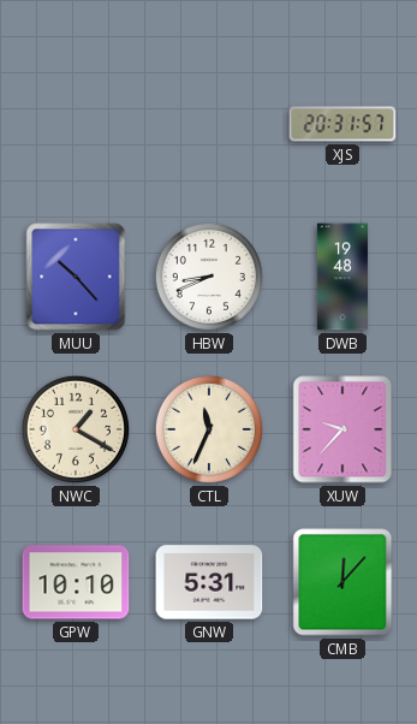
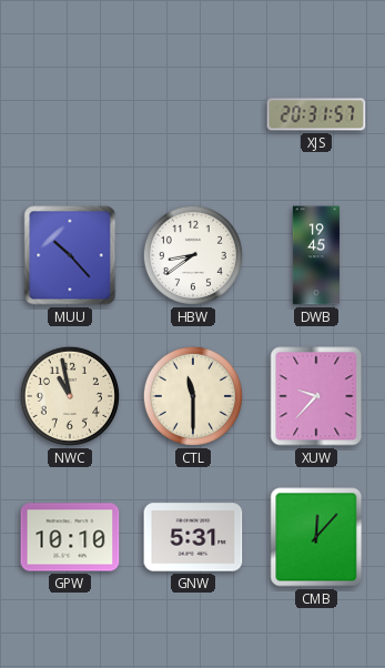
HBW: 8:41 -> 8:39
DWB: 19:48 -> 19:45
NWC: 1:20 -> 10:58
CTL: 11:34 -> 11:30
